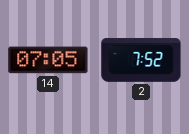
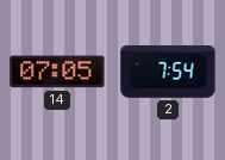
2: 7:52 -> 7:54
